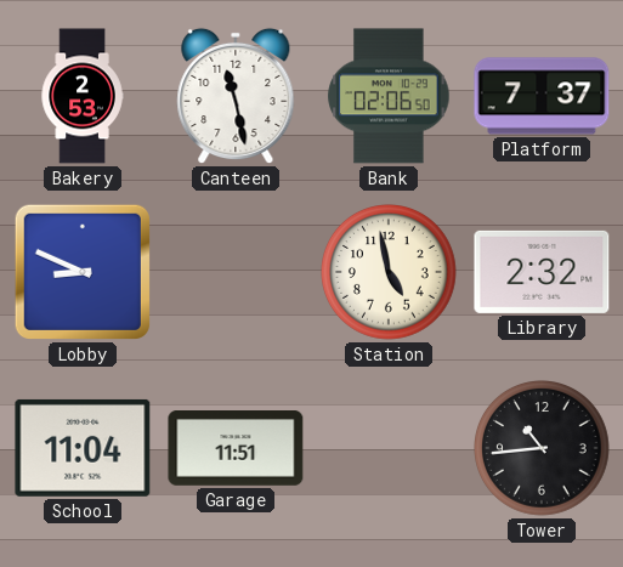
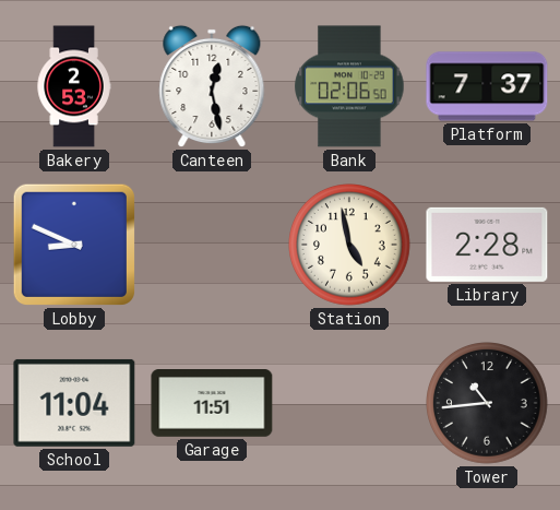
Canteen: 11:28 -> 12:28
Library: 2:32 -> 2:28
